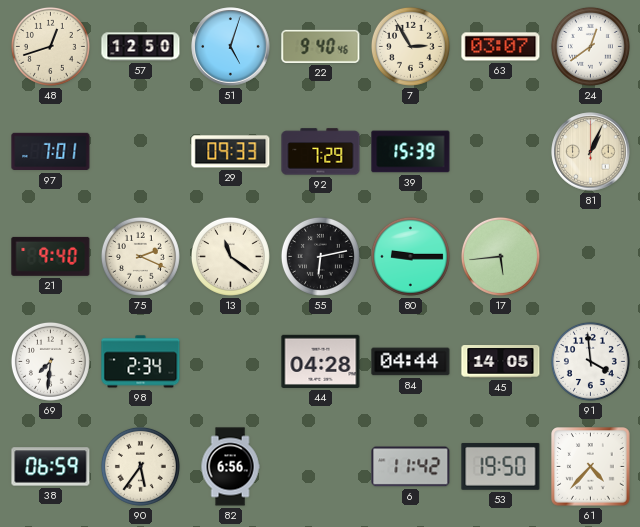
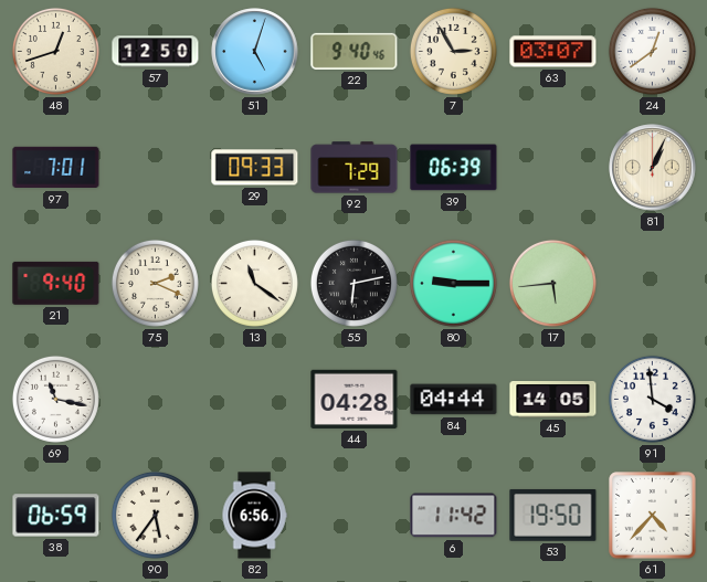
39: 15:39 -> 06:39
69: 7:31 -> 11:17
98: 2:34 -> none
